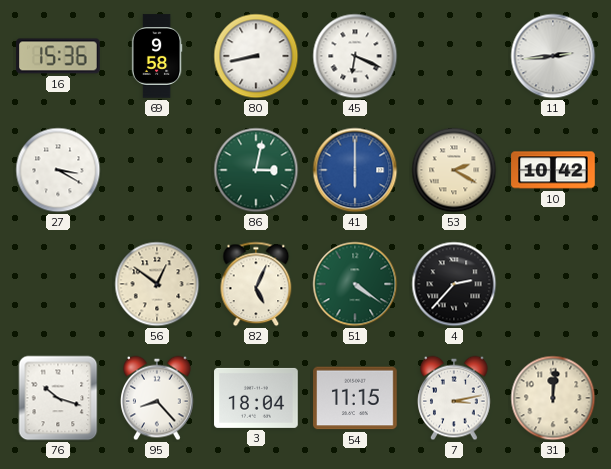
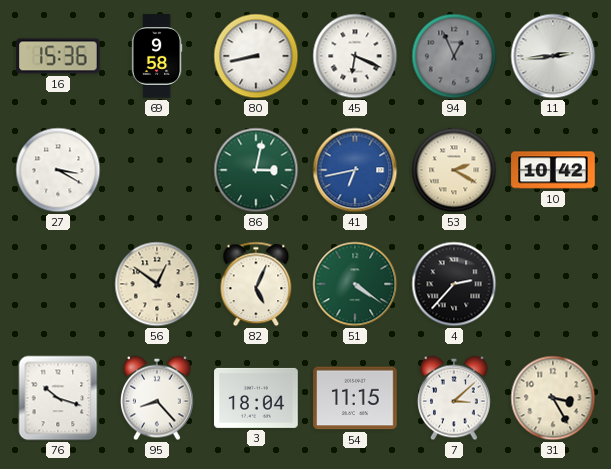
94: none -> 12:56
41: 6:00 -> 6:43
7: 3:13 -> 3:08
31: 12:01 -> 3:25
